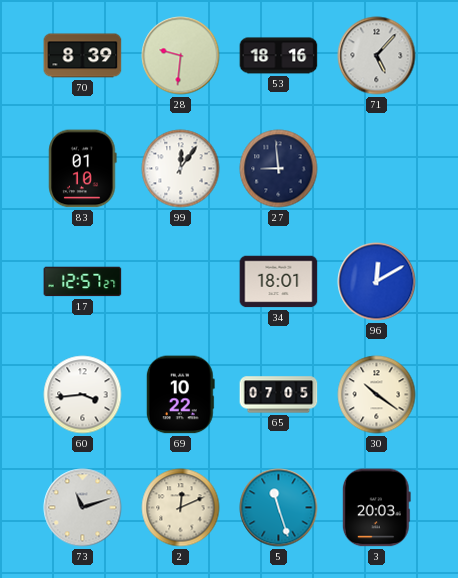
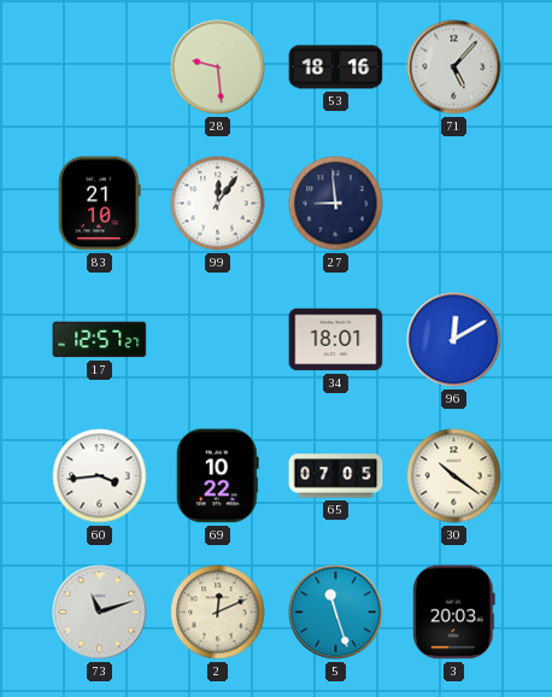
70: 8:39 -> none
28: 9:31 -> 9:29
83: 01:10 -> 21:10
